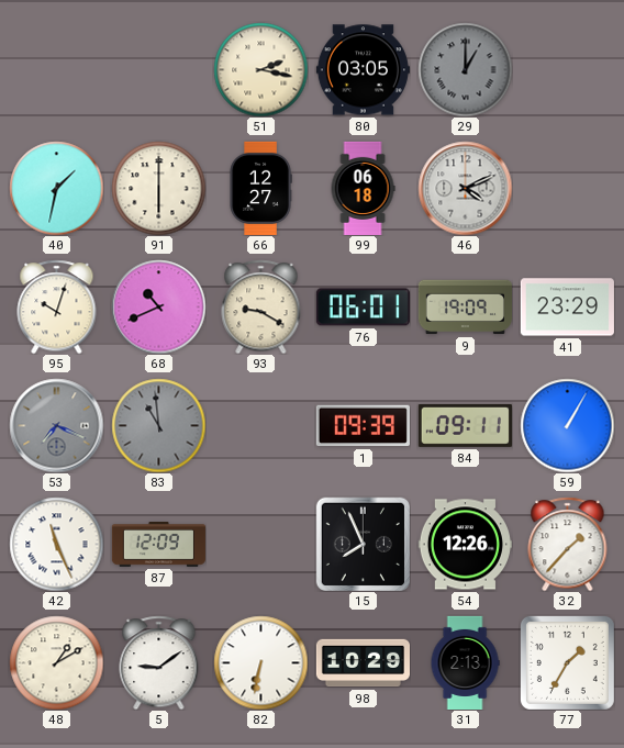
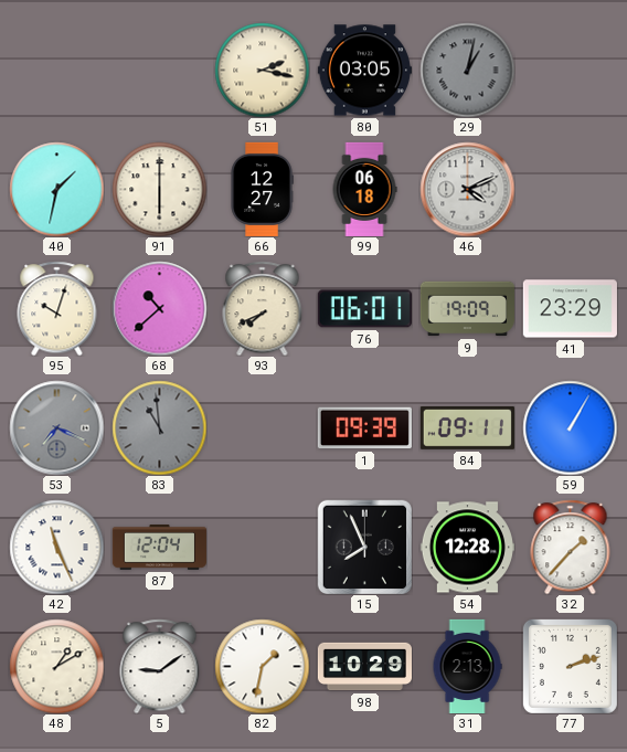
29: 1:00 -> 1:02
68: 10:41 -> 10:38
93: 9:20 -> 7:41
87: 12:09 -> 12:04
54: 12:26 -> 12:28
82: 6:32 -> 1:32
77: 1:35 -> 2:12
